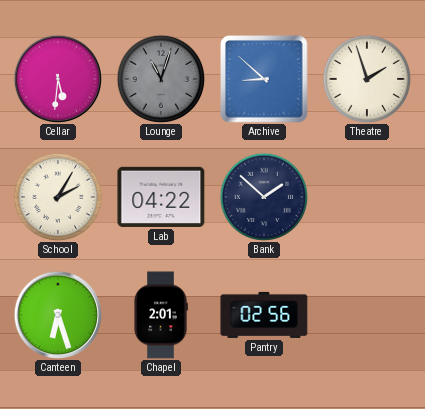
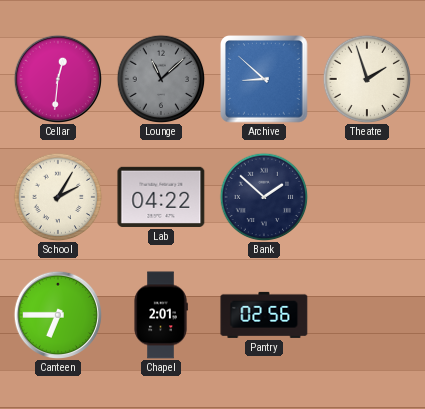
Cellar: 5:31 -> 12:31
Lounge: 11:03 -> 11:08
Canteen: 6:27 -> 6:45
